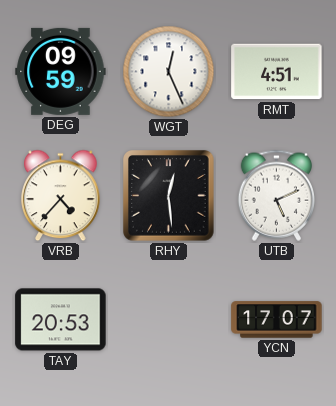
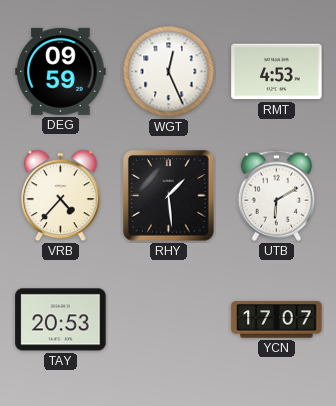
RMT: 4:51 -> 4:53
RHY: 12:29 -> 1:29
UTB: 5:11 -> 6:10
